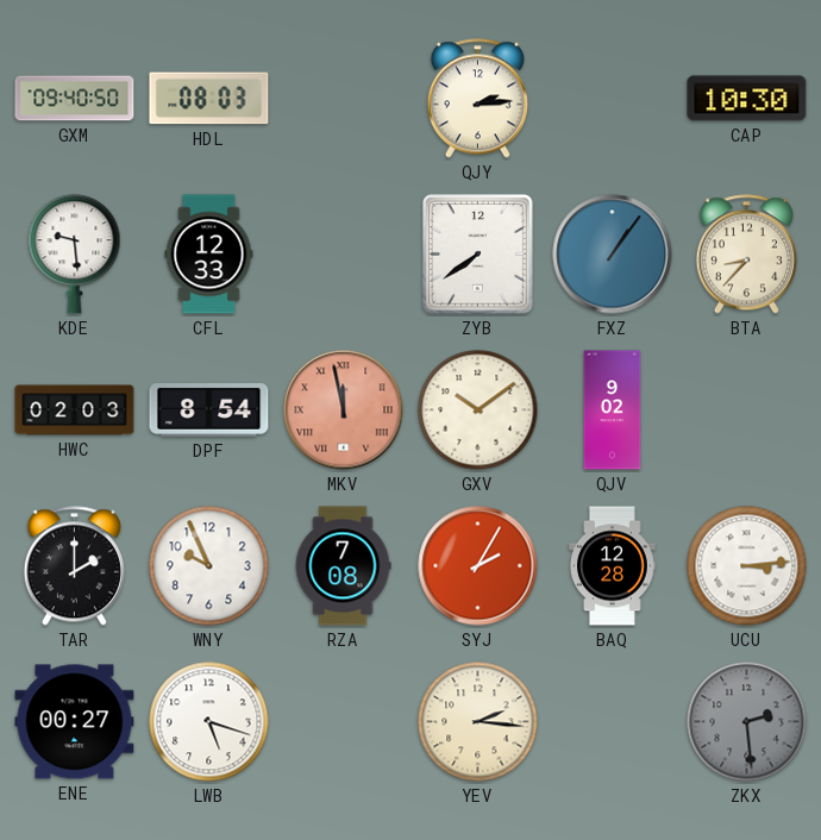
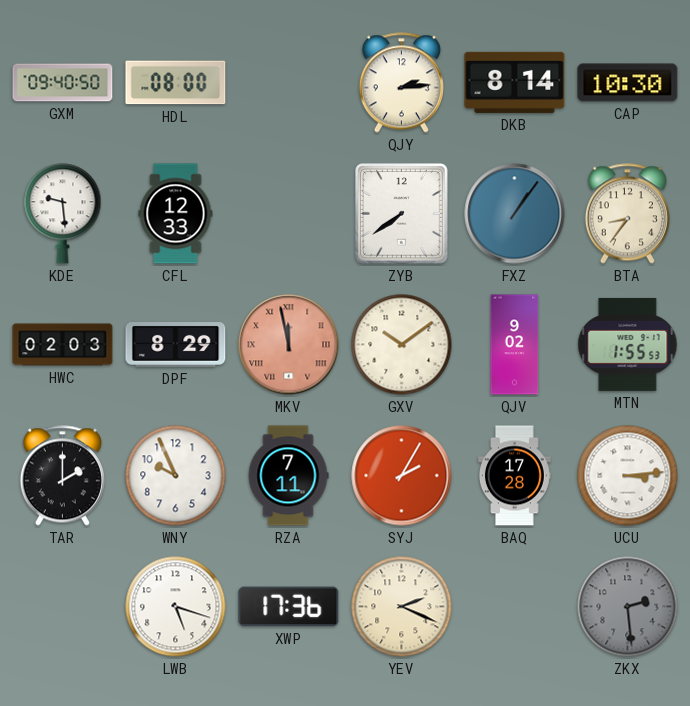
HDL: 08:03 -> 08:00
DKB: none -> 8:14
BTA: 8:37 -> 8:36
DPF: 8:54 -> 8:29
MTN: none -> 1:55
RZA: 7:08 -> 7:11
BAQ: 12:28 -> 17:28
ENE: 00:27 -> none
XWP: none -> 17:36
YEV: 2:16 -> 2:19
